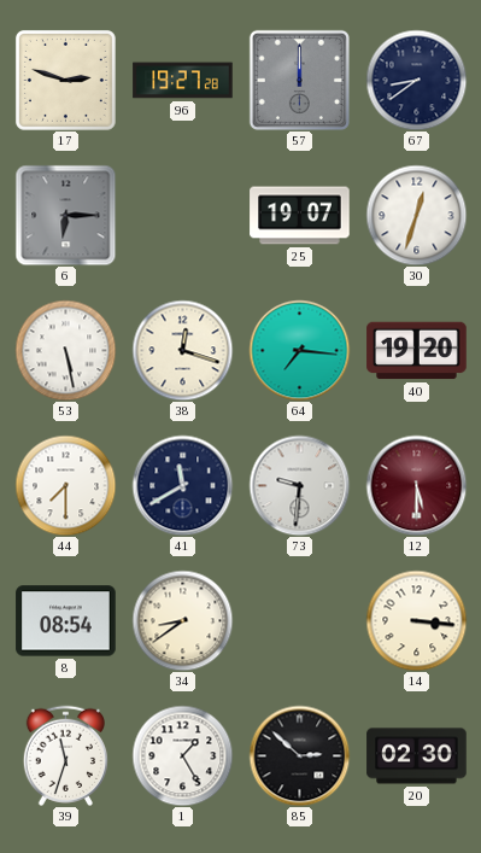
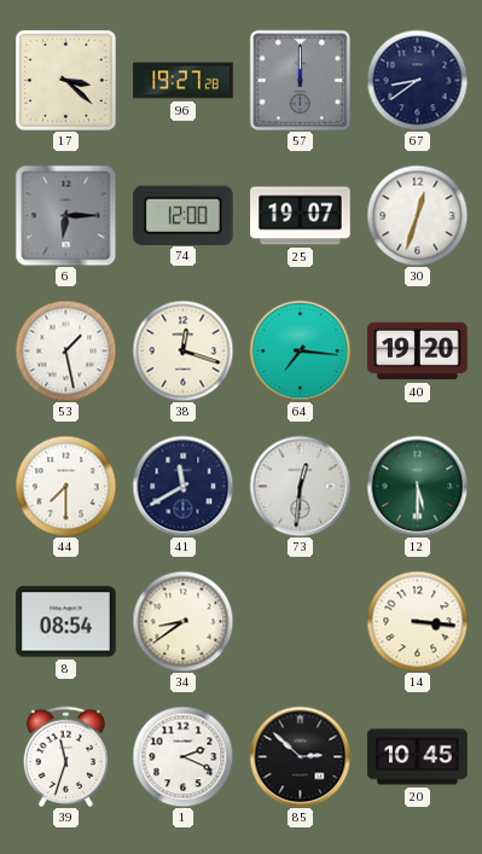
17: 2:48 -> 3:22
74: none -> 12:00
53: 5:28 -> 1:28
73: 9:31 -> 12:31
12 dial: burgundy -> green
1: 1:25 -> 2:19
20: 02:30 -> 10:45
